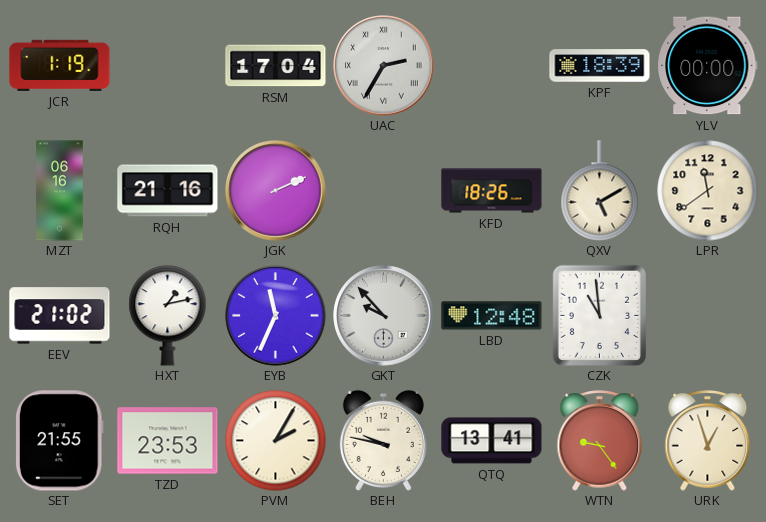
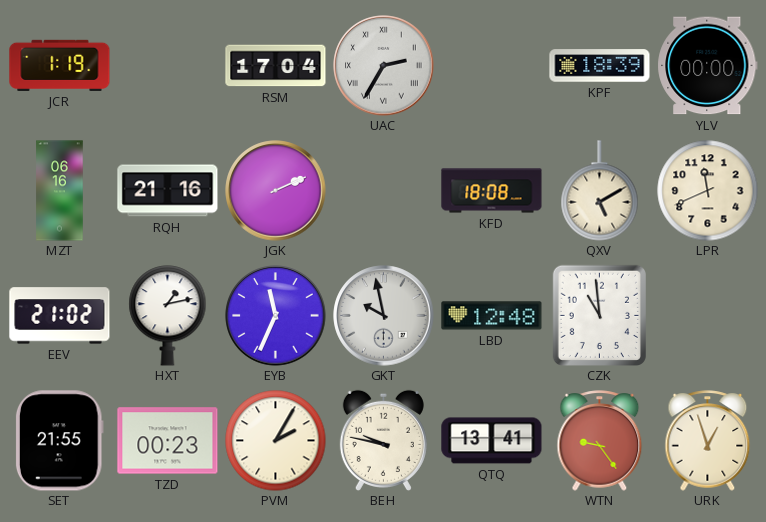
KFD: 18:26 -> 18:08
LPR: 11:39 -> 11:41
GKT: 9:53 -> 9:58
TZD: 23:53 -> 00:23
